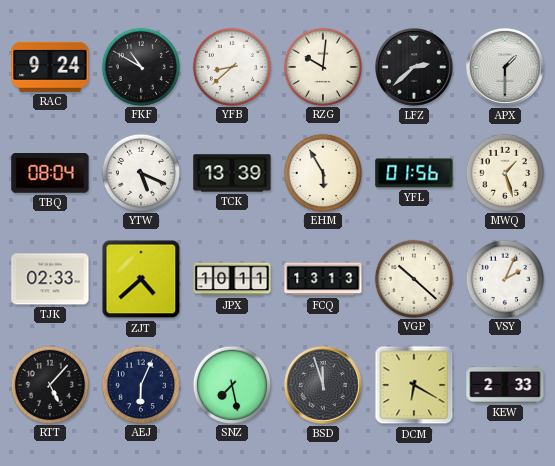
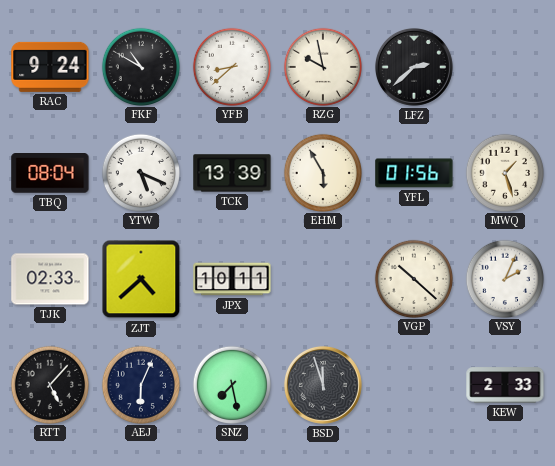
RZG: 10:01 -> 9:58
APX: 1:30 -> none
FCQ: 13:13 -> none
DCM: 6:20 -> none
